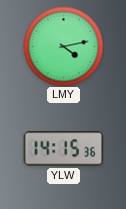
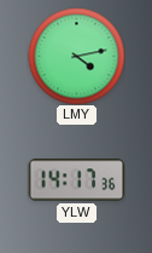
YLW: 14:15 -> 14:17
